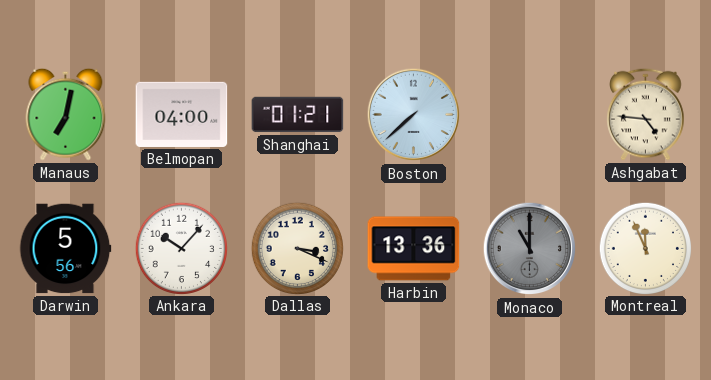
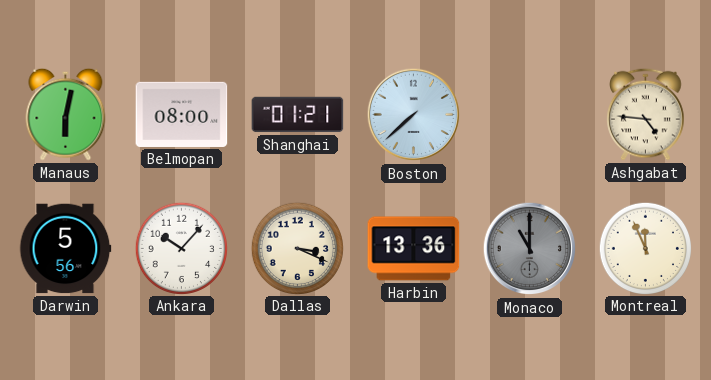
Manaus: 7:02 -> 6:02
Belmopan: 04:00 -> 08:00
